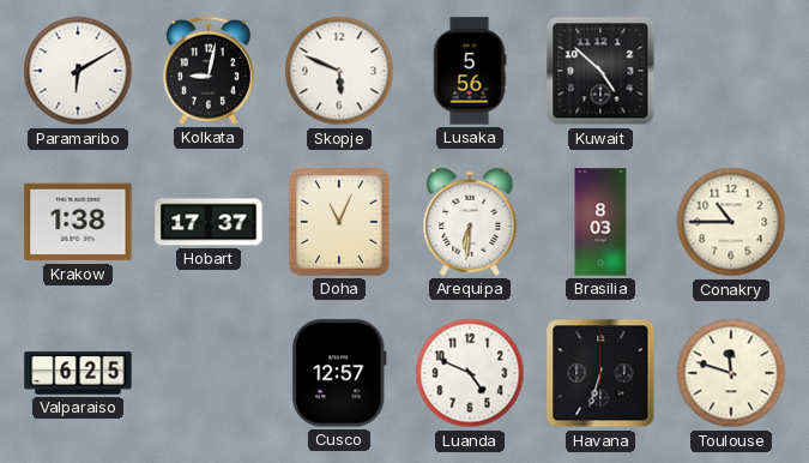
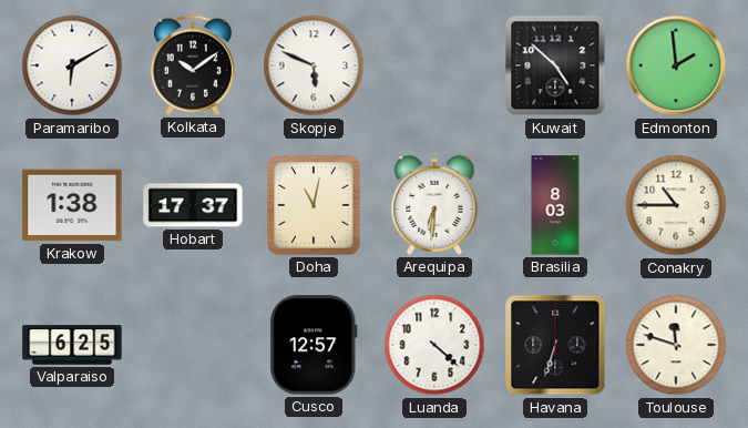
Kolkata: 9:02 -> 10:09
Lusaka: 5:56 -> none
Edmonton: none -> 1:59
Doha: 11:04 -> 11:02
Luanda: 4:49 -> 4:22
